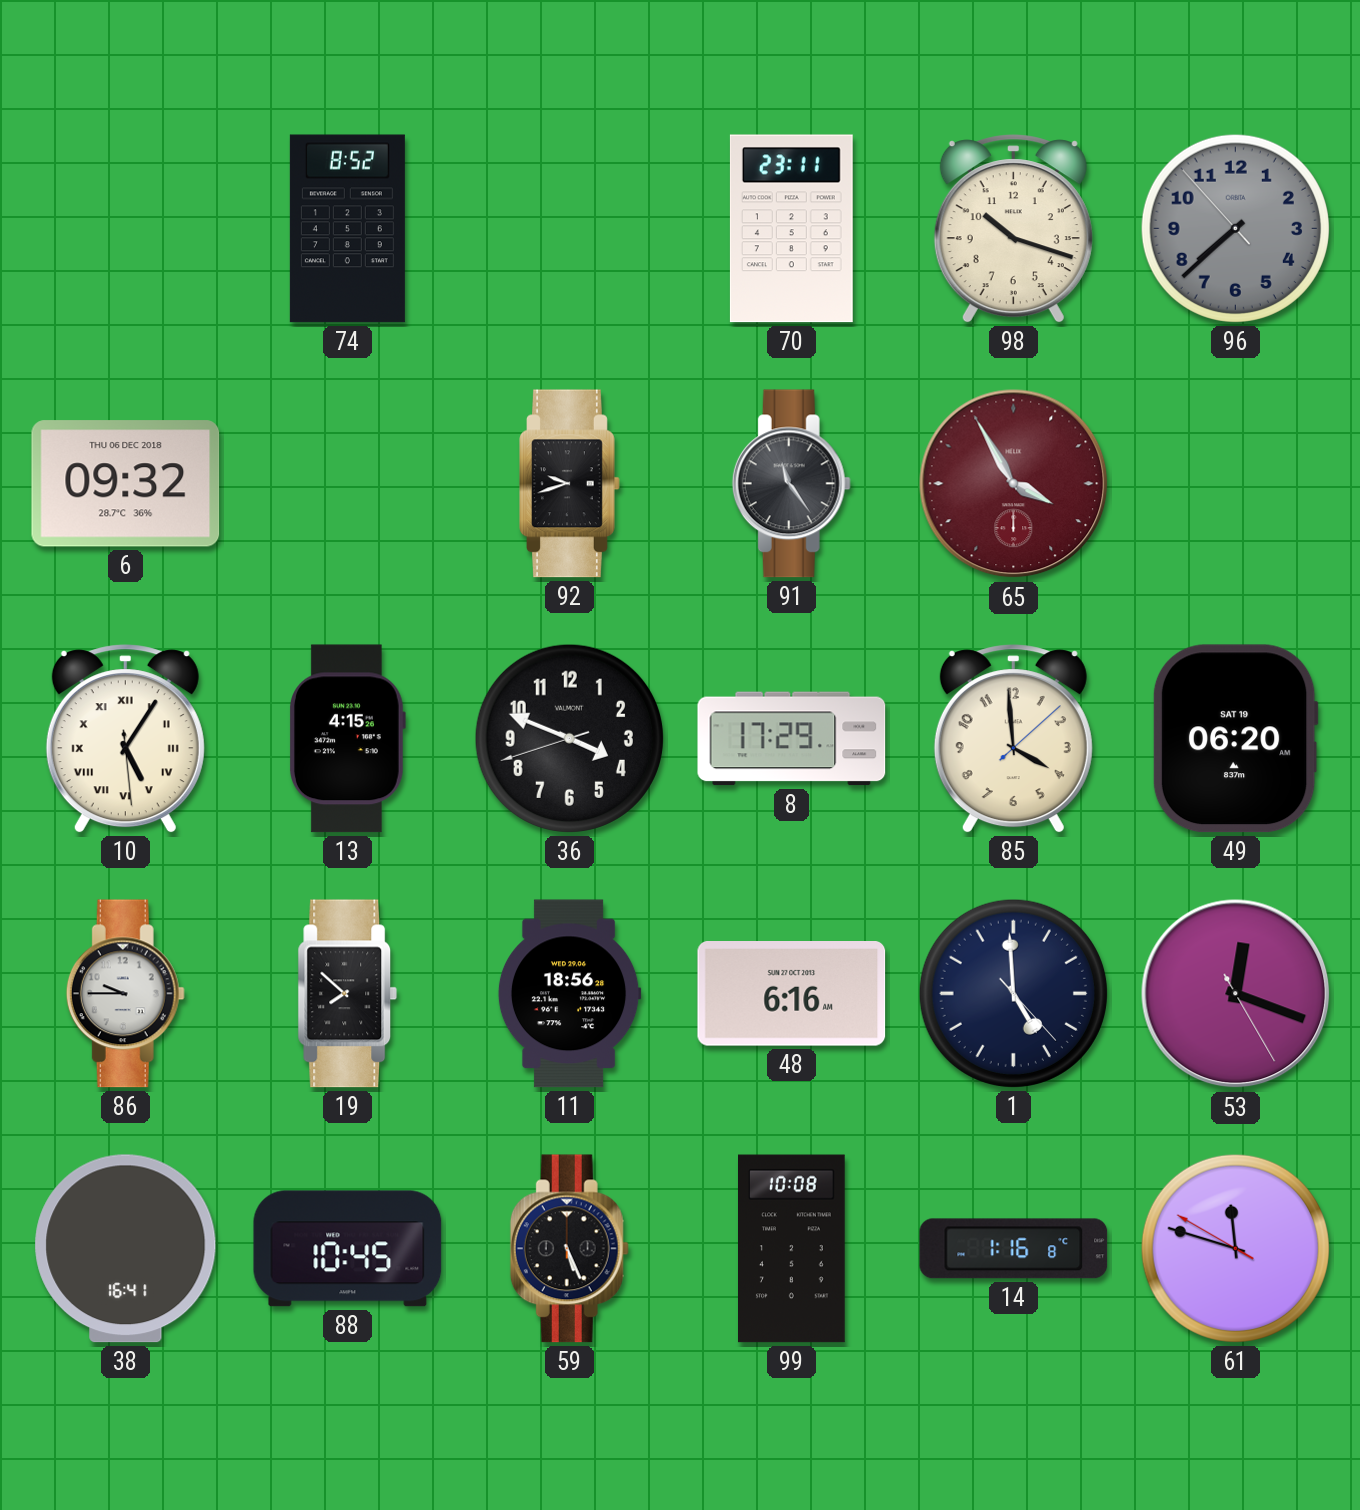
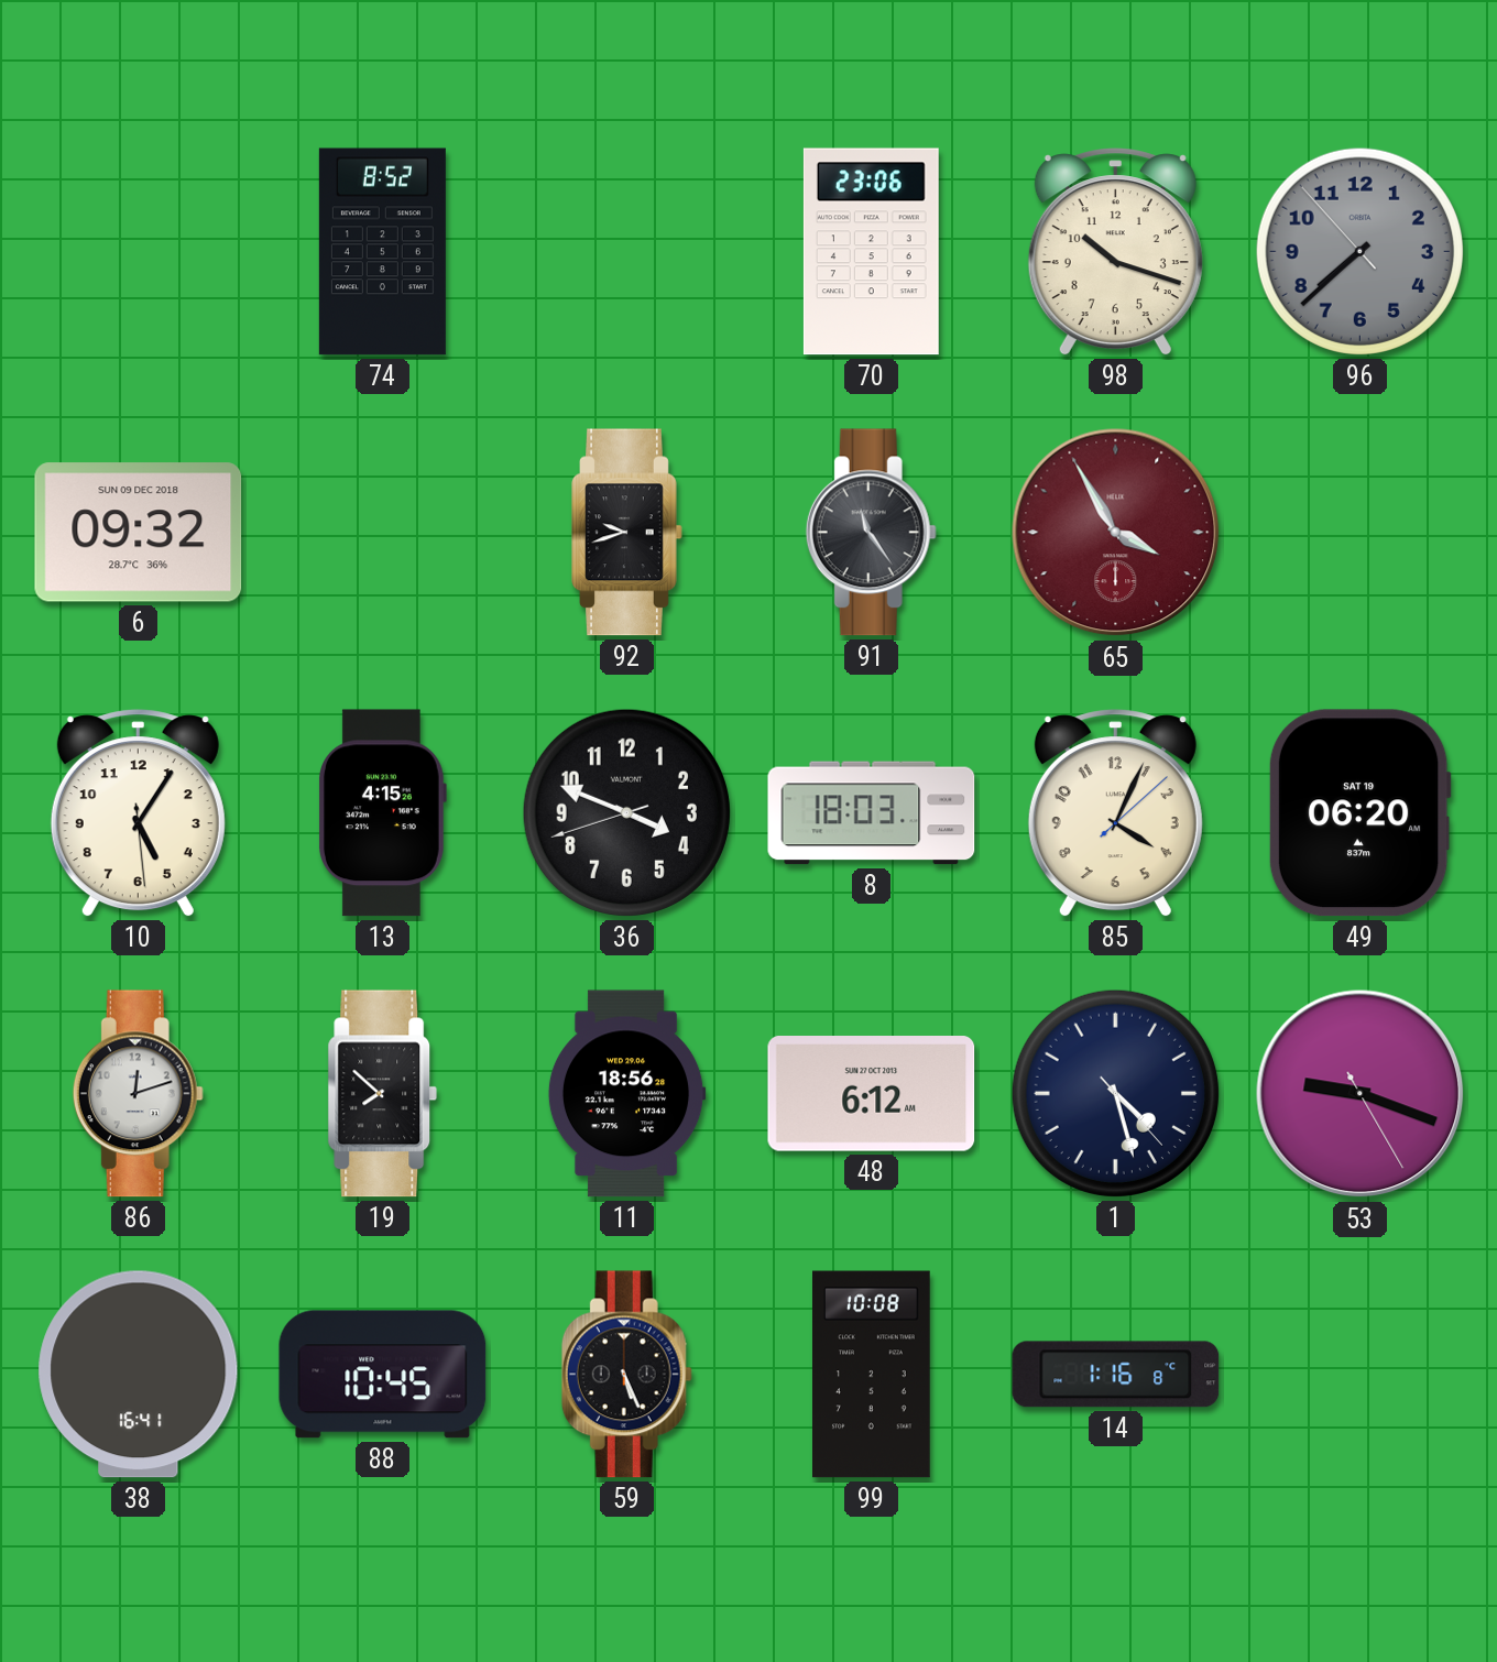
70: 23:11 -> 23:06
6 date: THU 06 DEC 2018 -> SUN 09 DEC 2018
10 numerals: Roman -> Arabic
8: 17:29 -> 18:03
85: 3:59 -> 4:04
86: 9:45 -> 12:12
48: 6:16 -> 6:12
1: 4:59 -> 4:27
53: 12:18 -> 9:18
61: 11:47 -> none
